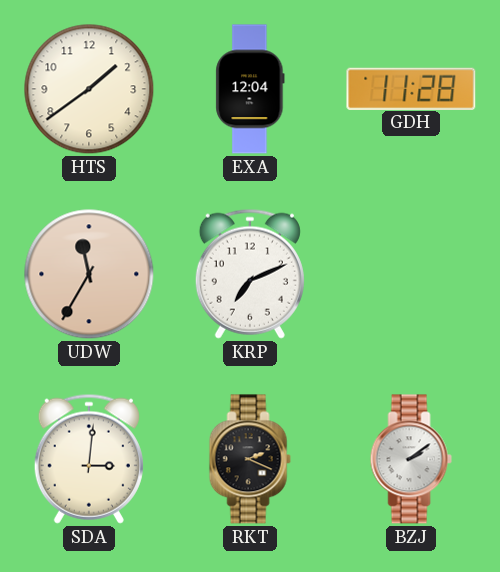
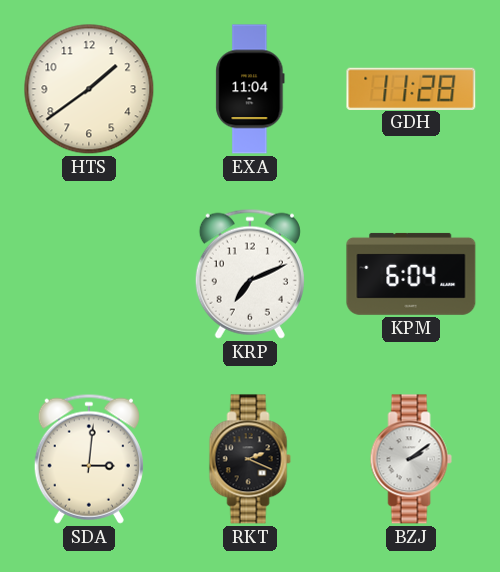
EXA: 12:04 -> 11:04
UDW: 11:35 -> none
KPM: none -> 6:04
